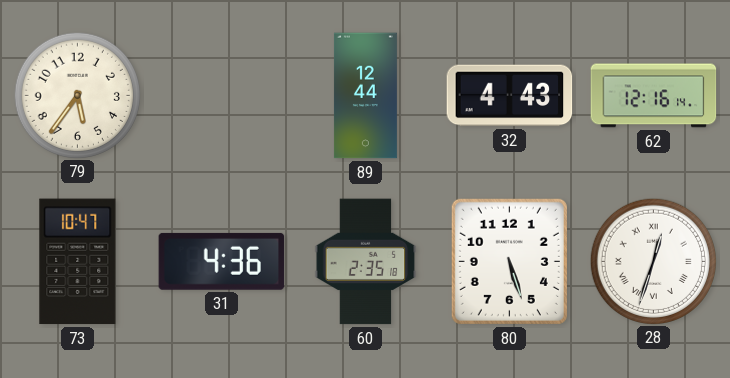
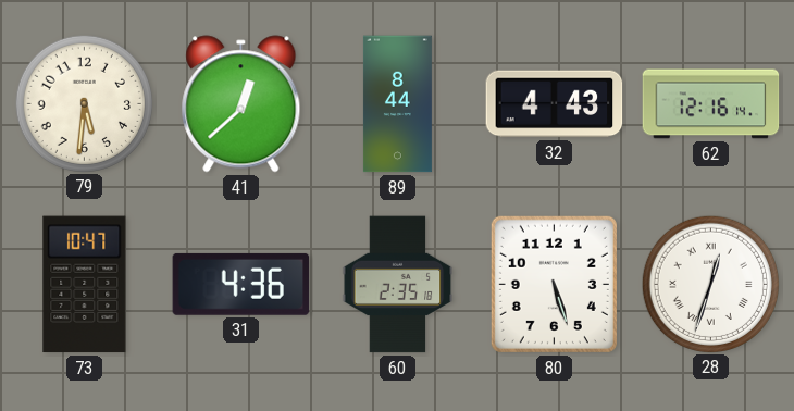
79: 5:36 -> 5:31
41: none -> 12:38
89: 12:44 -> 8:44
